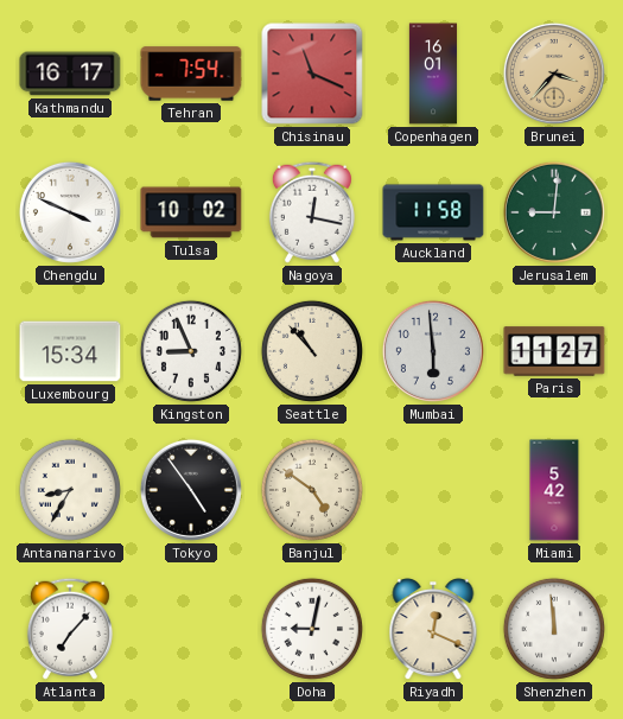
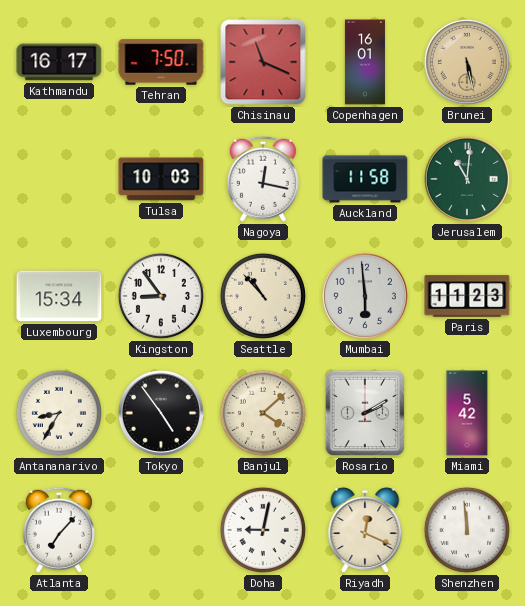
Tehran: 7:54 -> 7:50
Brunei: 3:37 -> 5:28
Chengdu: 3:49 -> none
Tulsa: 10:02 -> 10:03
Jerusalem: 9:01 -> 11:01
Kingston: 8:56 -> 8:54
Paris: 11:27 -> 11:23
Banjul: 4:51 -> 4:08
Rosario: none -> 2:10
